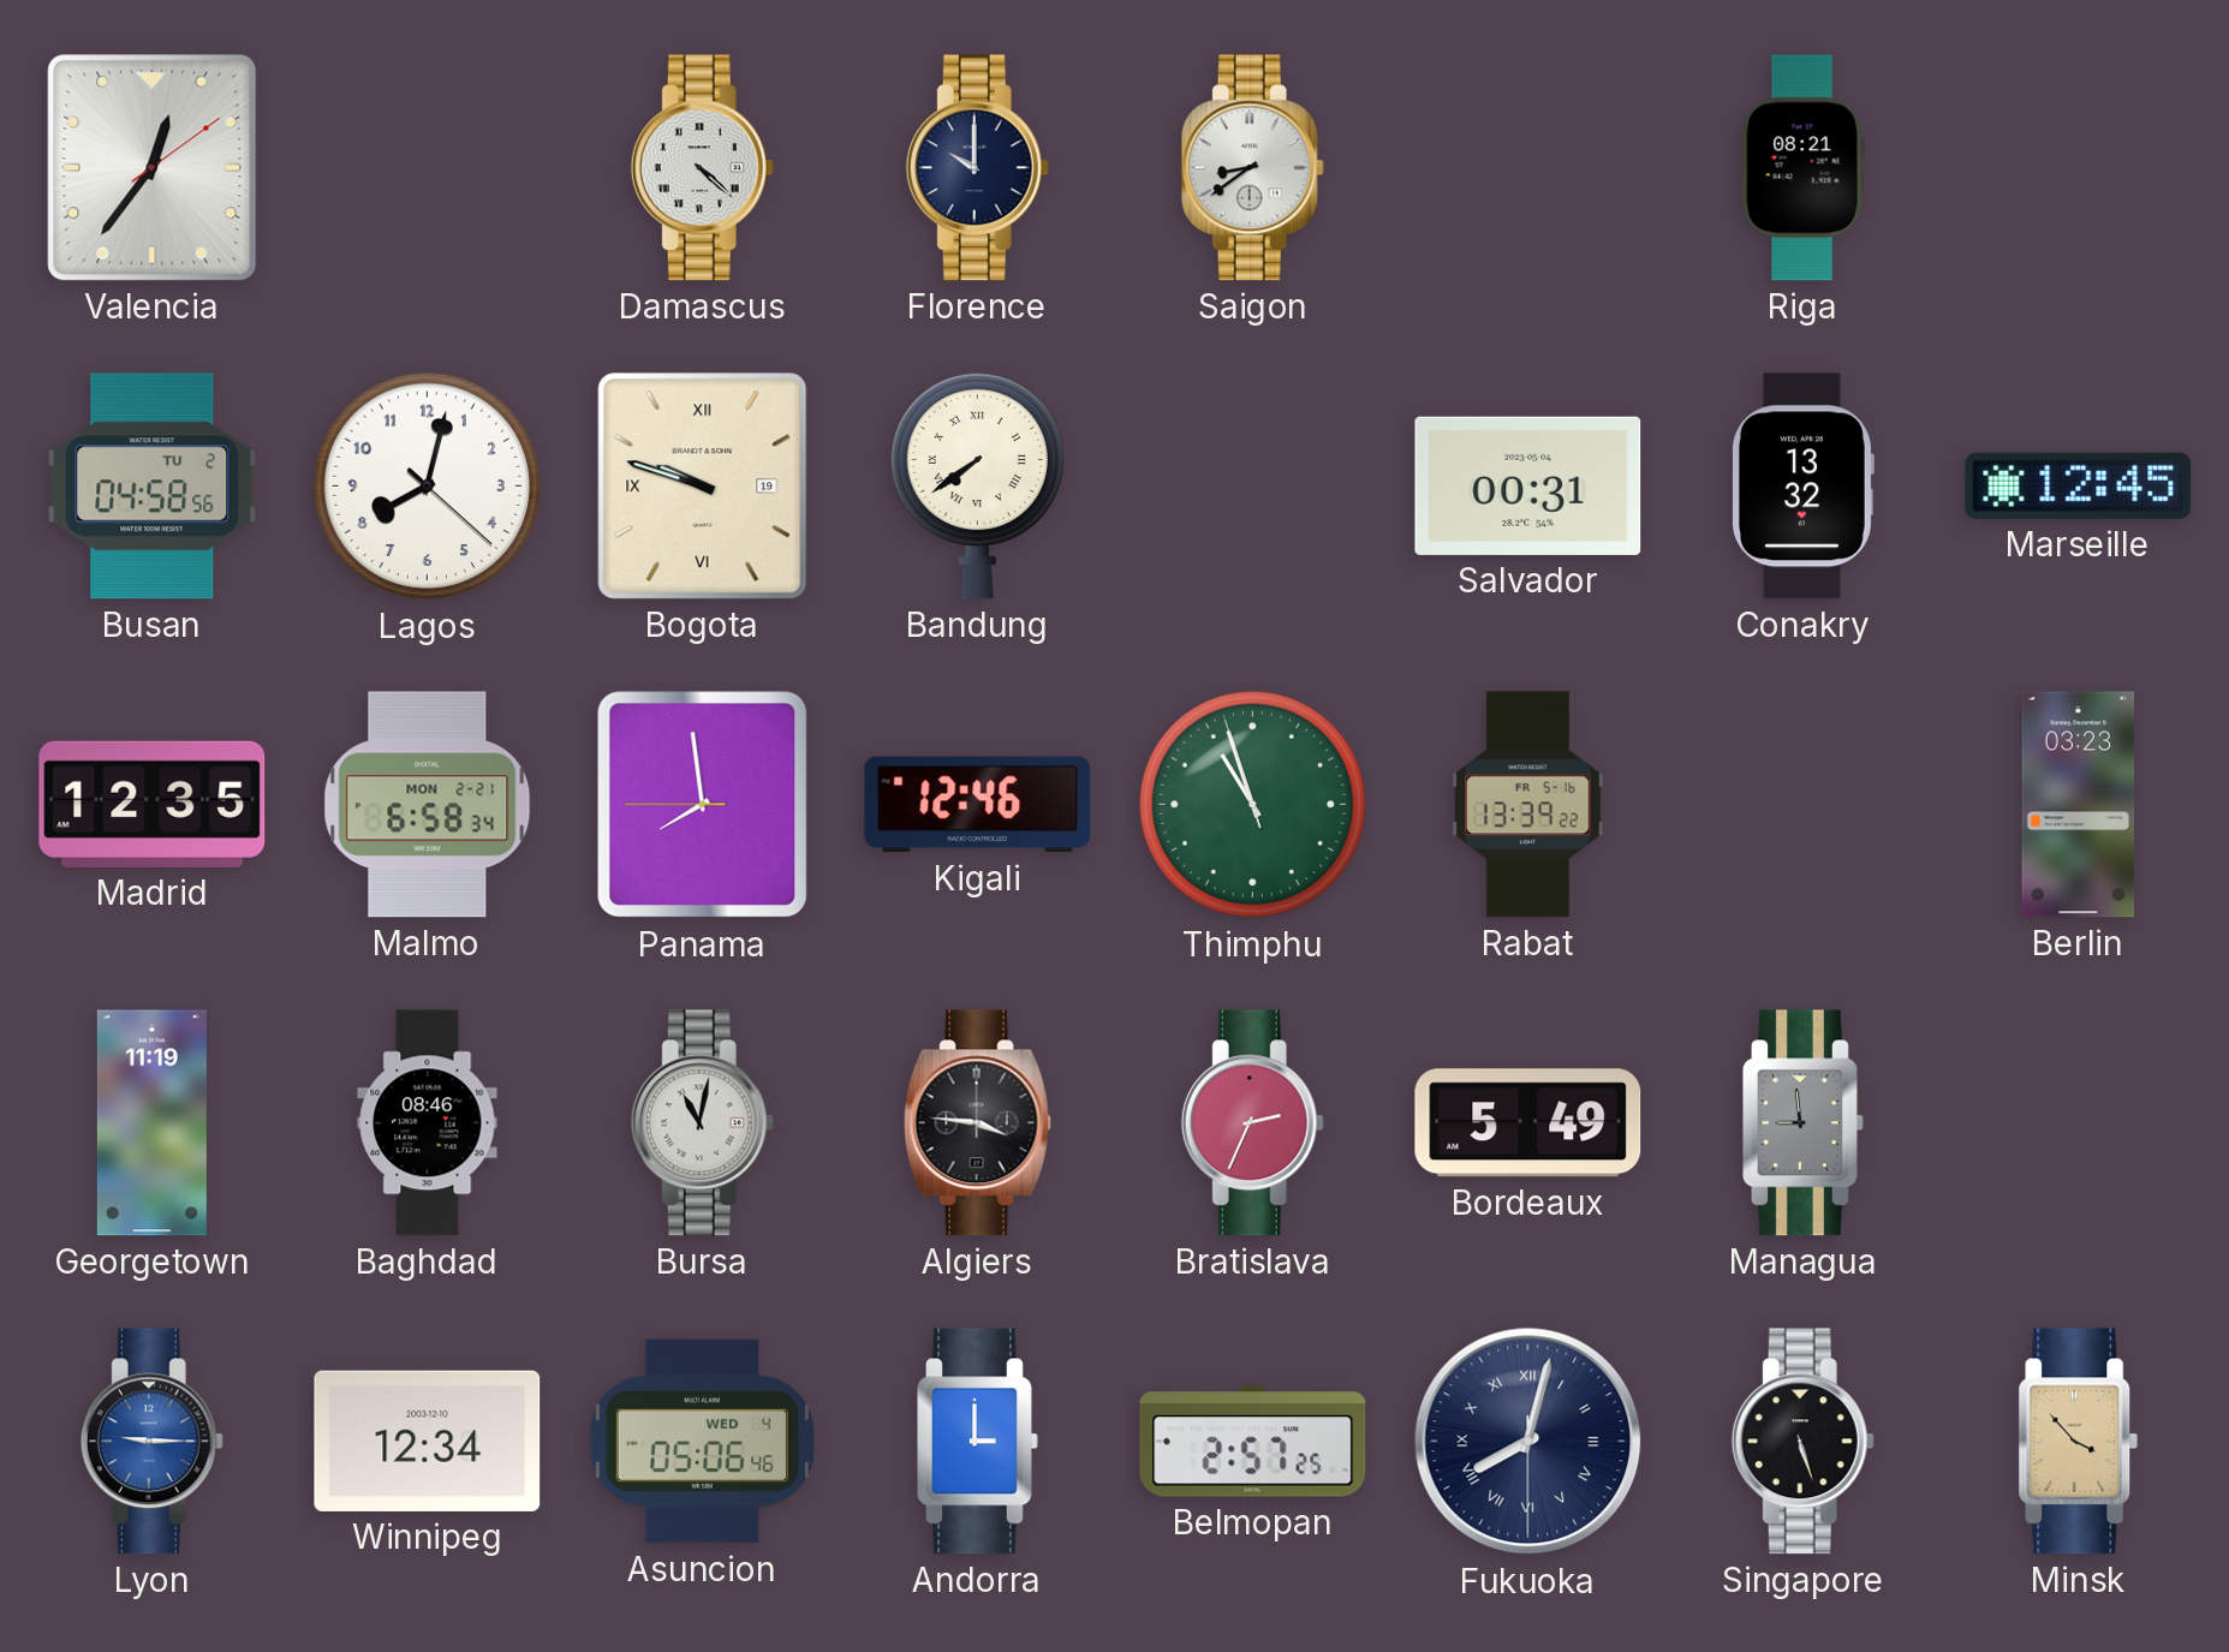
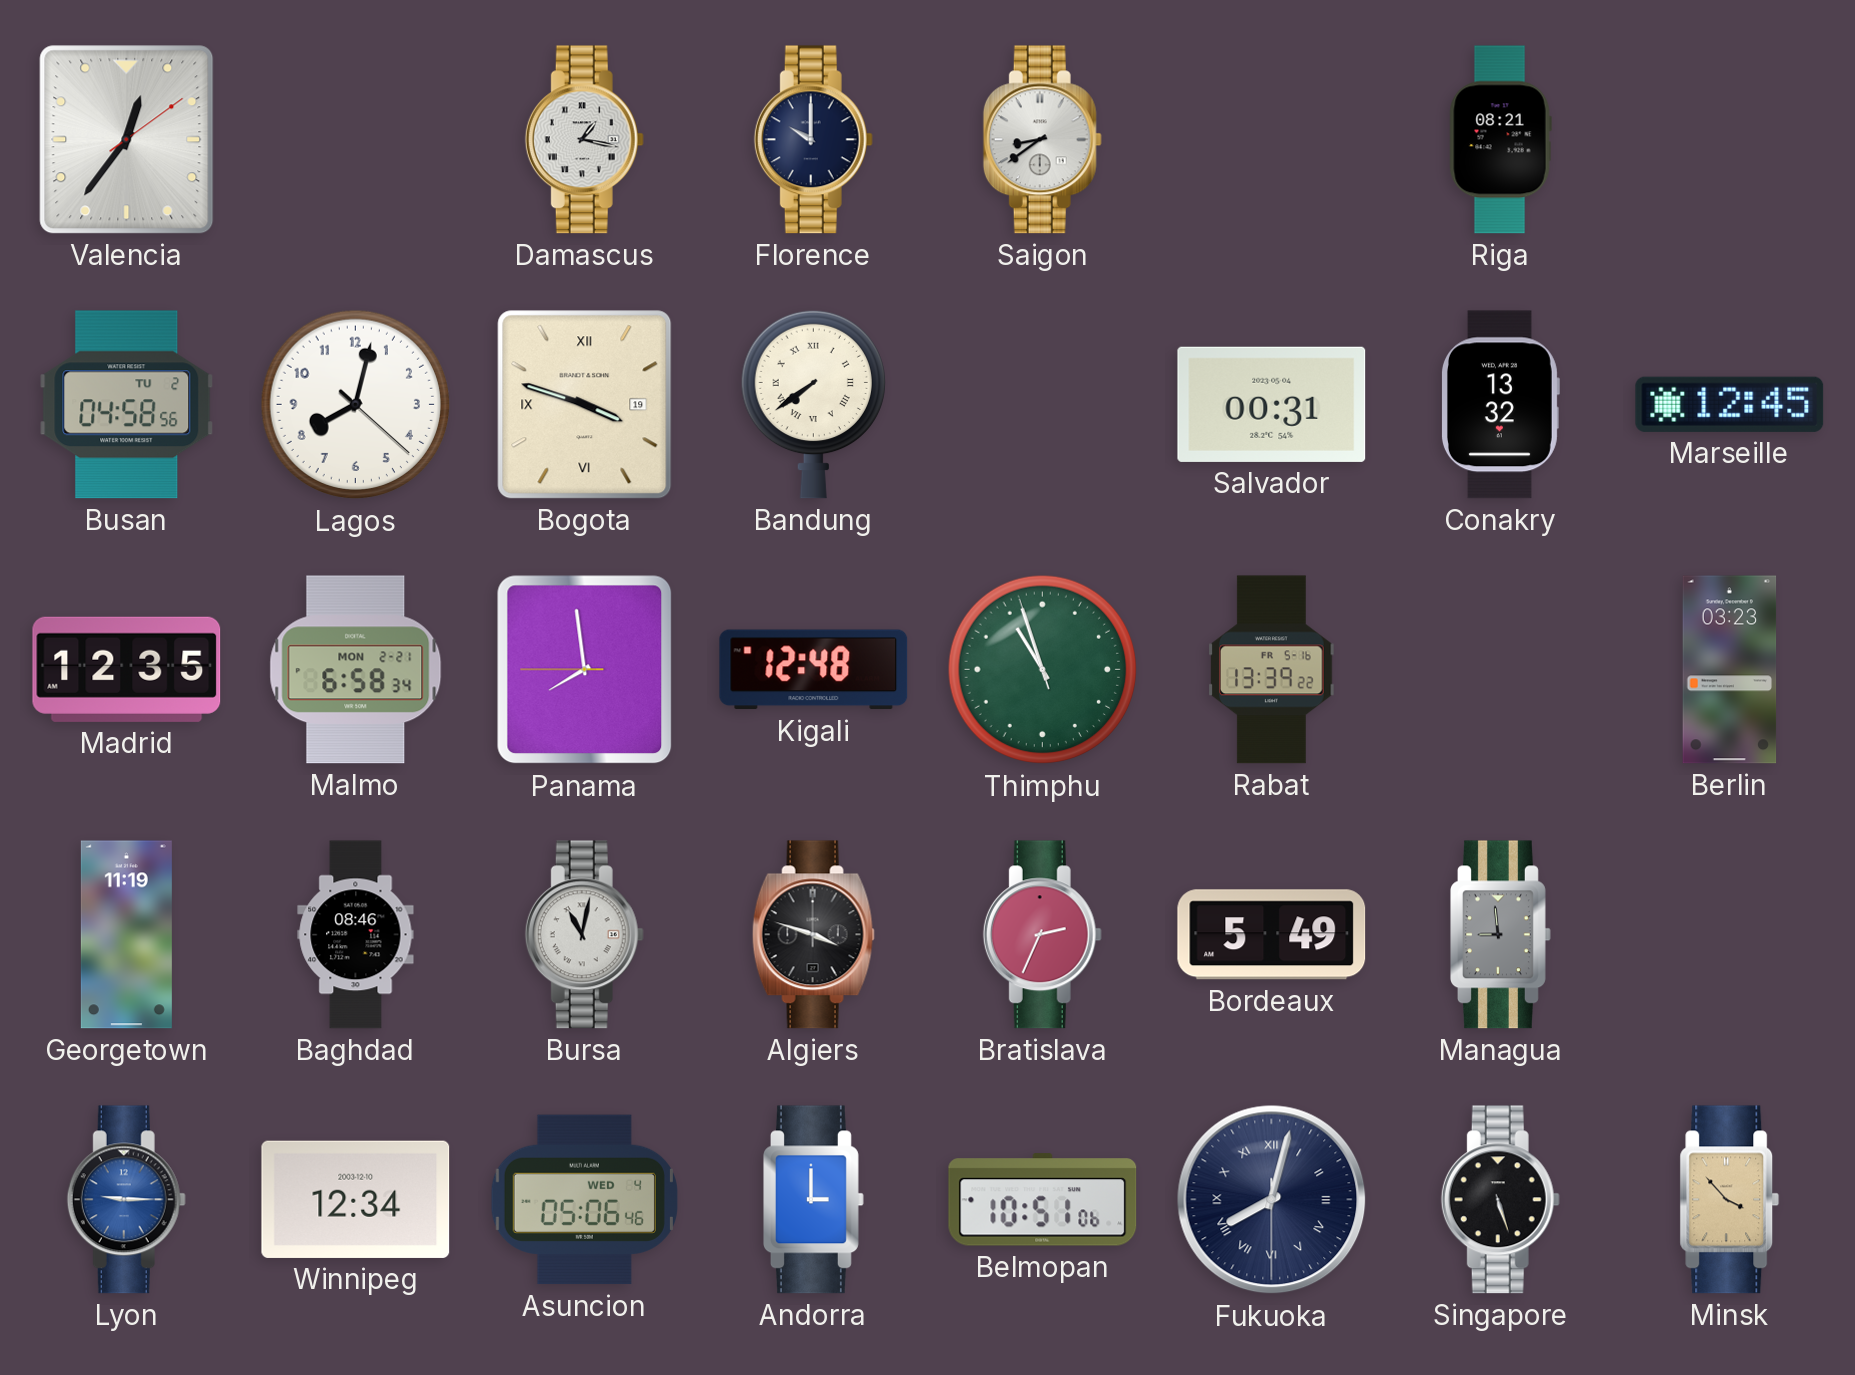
Damascus: 4:22 -> 1:17
Bogota: 9:48 -> 3:48
Kigali: 12:46 -> 12:48
Algiers: 3:46 -> 3:48
Belmopan: 2:57 -> 10:51
